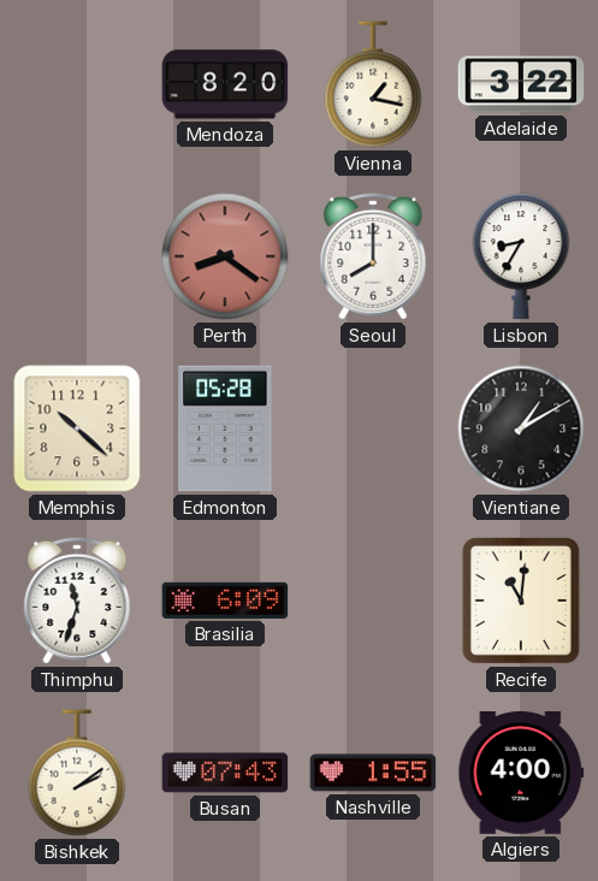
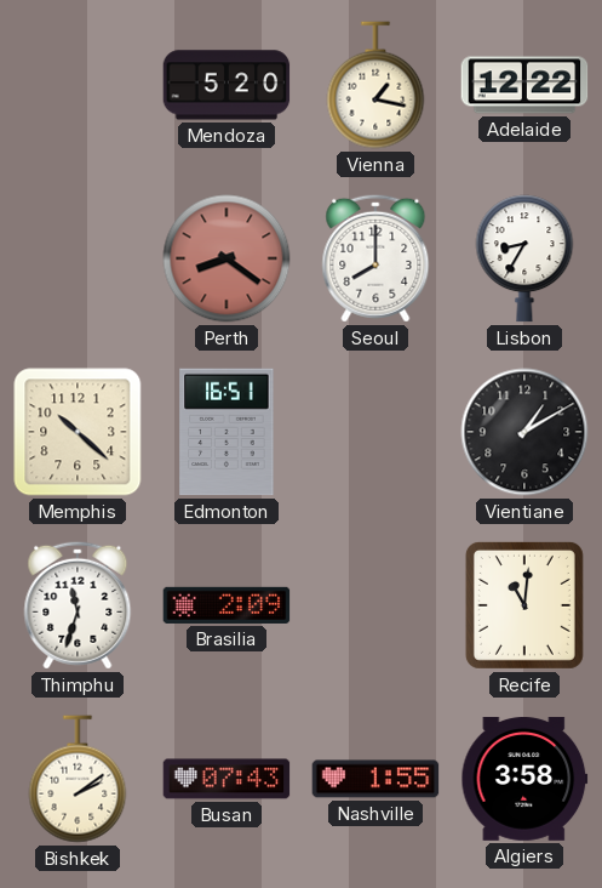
Mendoza: 8:20 -> 5:20
Adelaide: 3:22 -> 12:22
Edmonton: 05:28 -> 16:51
Brasilia: 6:09 -> 2:09
Algiers: 4:00 -> 3:58
